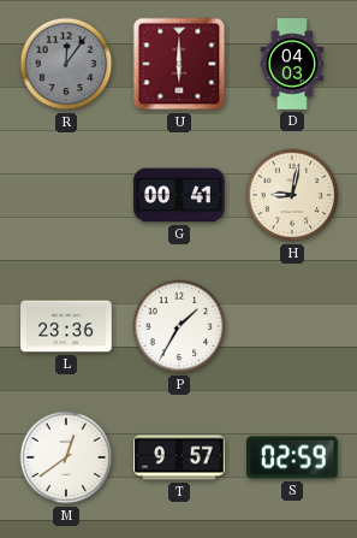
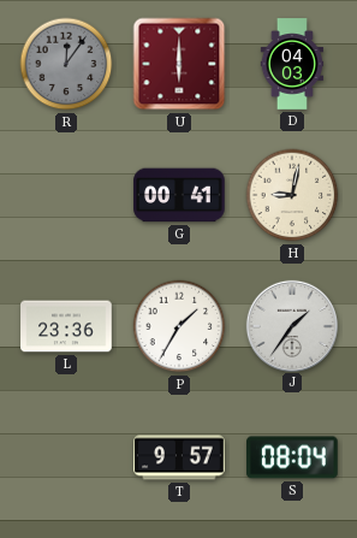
J: none -> 1:36
M: 12:39 -> none
S: 02:59 -> 08:04
